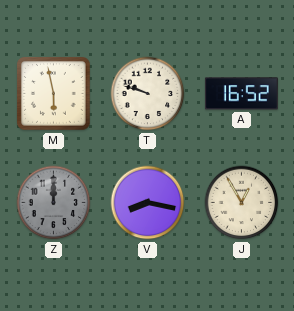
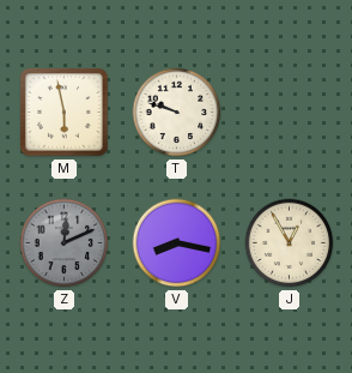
A: 16:52 -> none
Z: 12:00 -> 12:11
